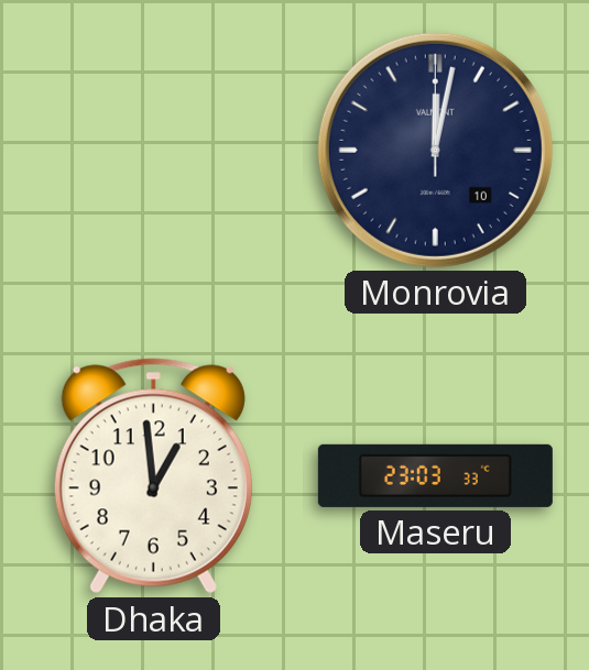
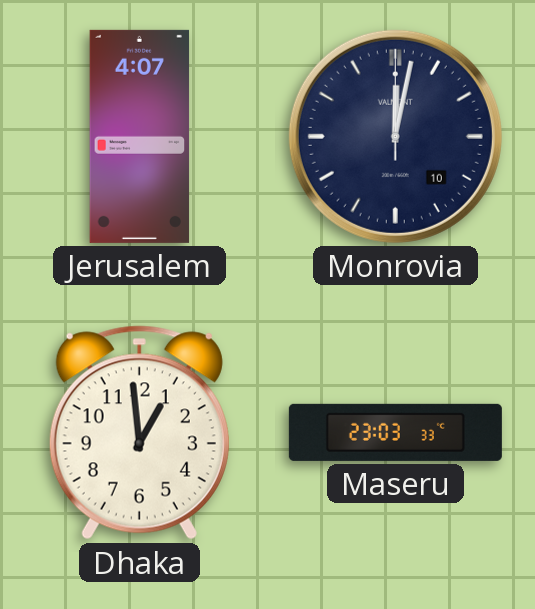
Jerusalem: none -> 4:07
